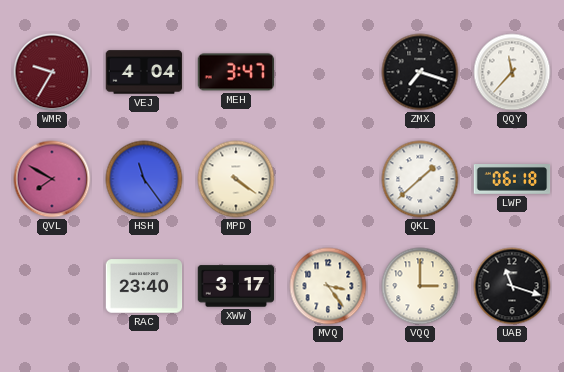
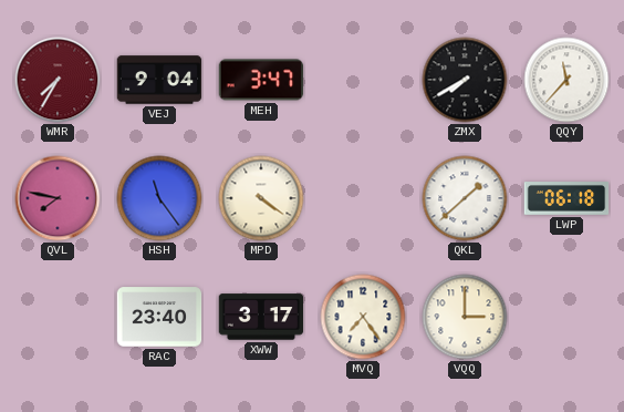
WMR: 9:35 -> 7:35
VEJ: 4:04 -> 9:04
ZMX: 7:18 -> 7:40
QVL: 7:50 -> 7:47
MVQ: 3:24 -> 7:24
UAB: 11:18 -> none
